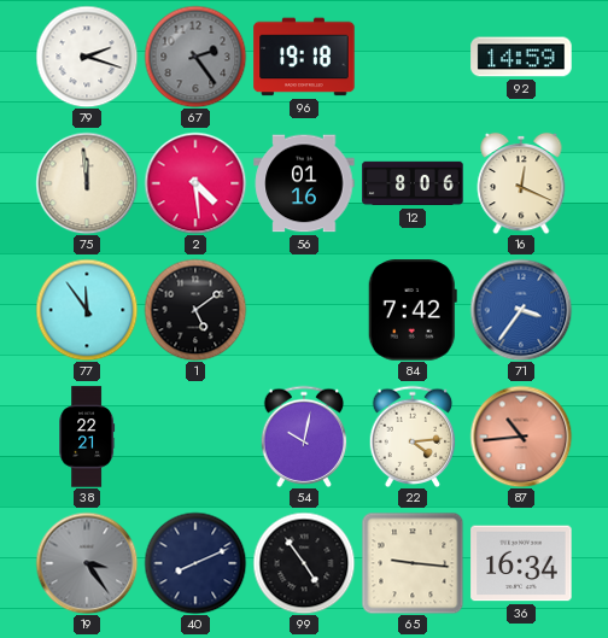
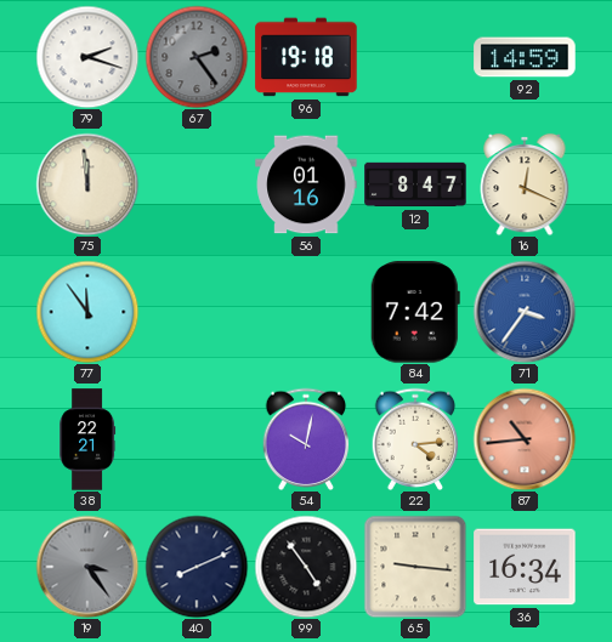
2: 4:29 -> none
12: 8:06 -> 8:47
1: 5:09 -> none
